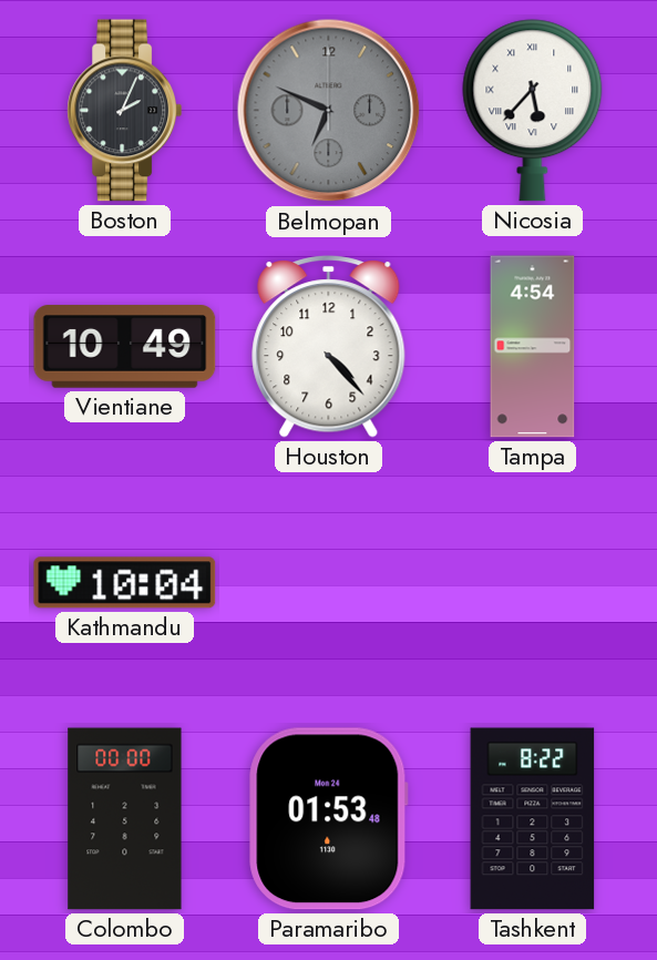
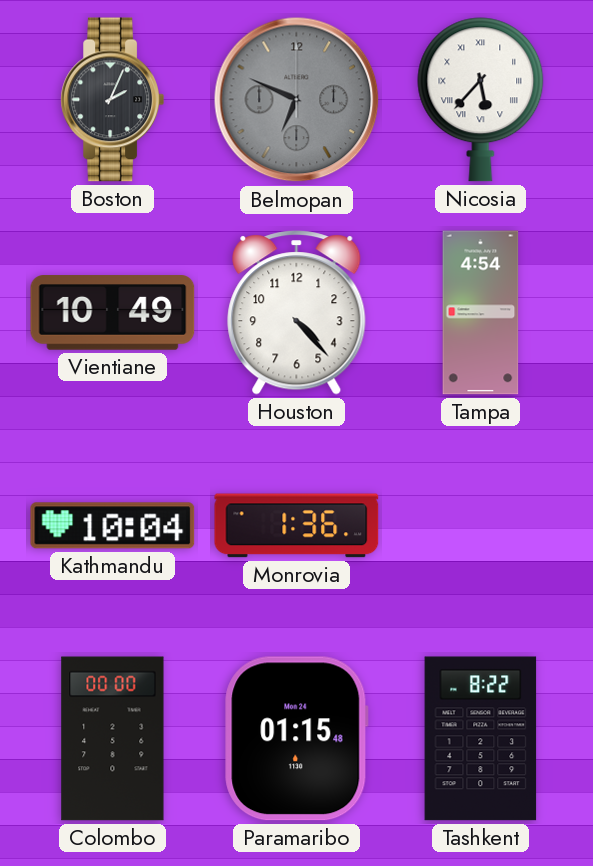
Monrovia: none -> 1:36
Paramaribo: 01:53 -> 01:15
